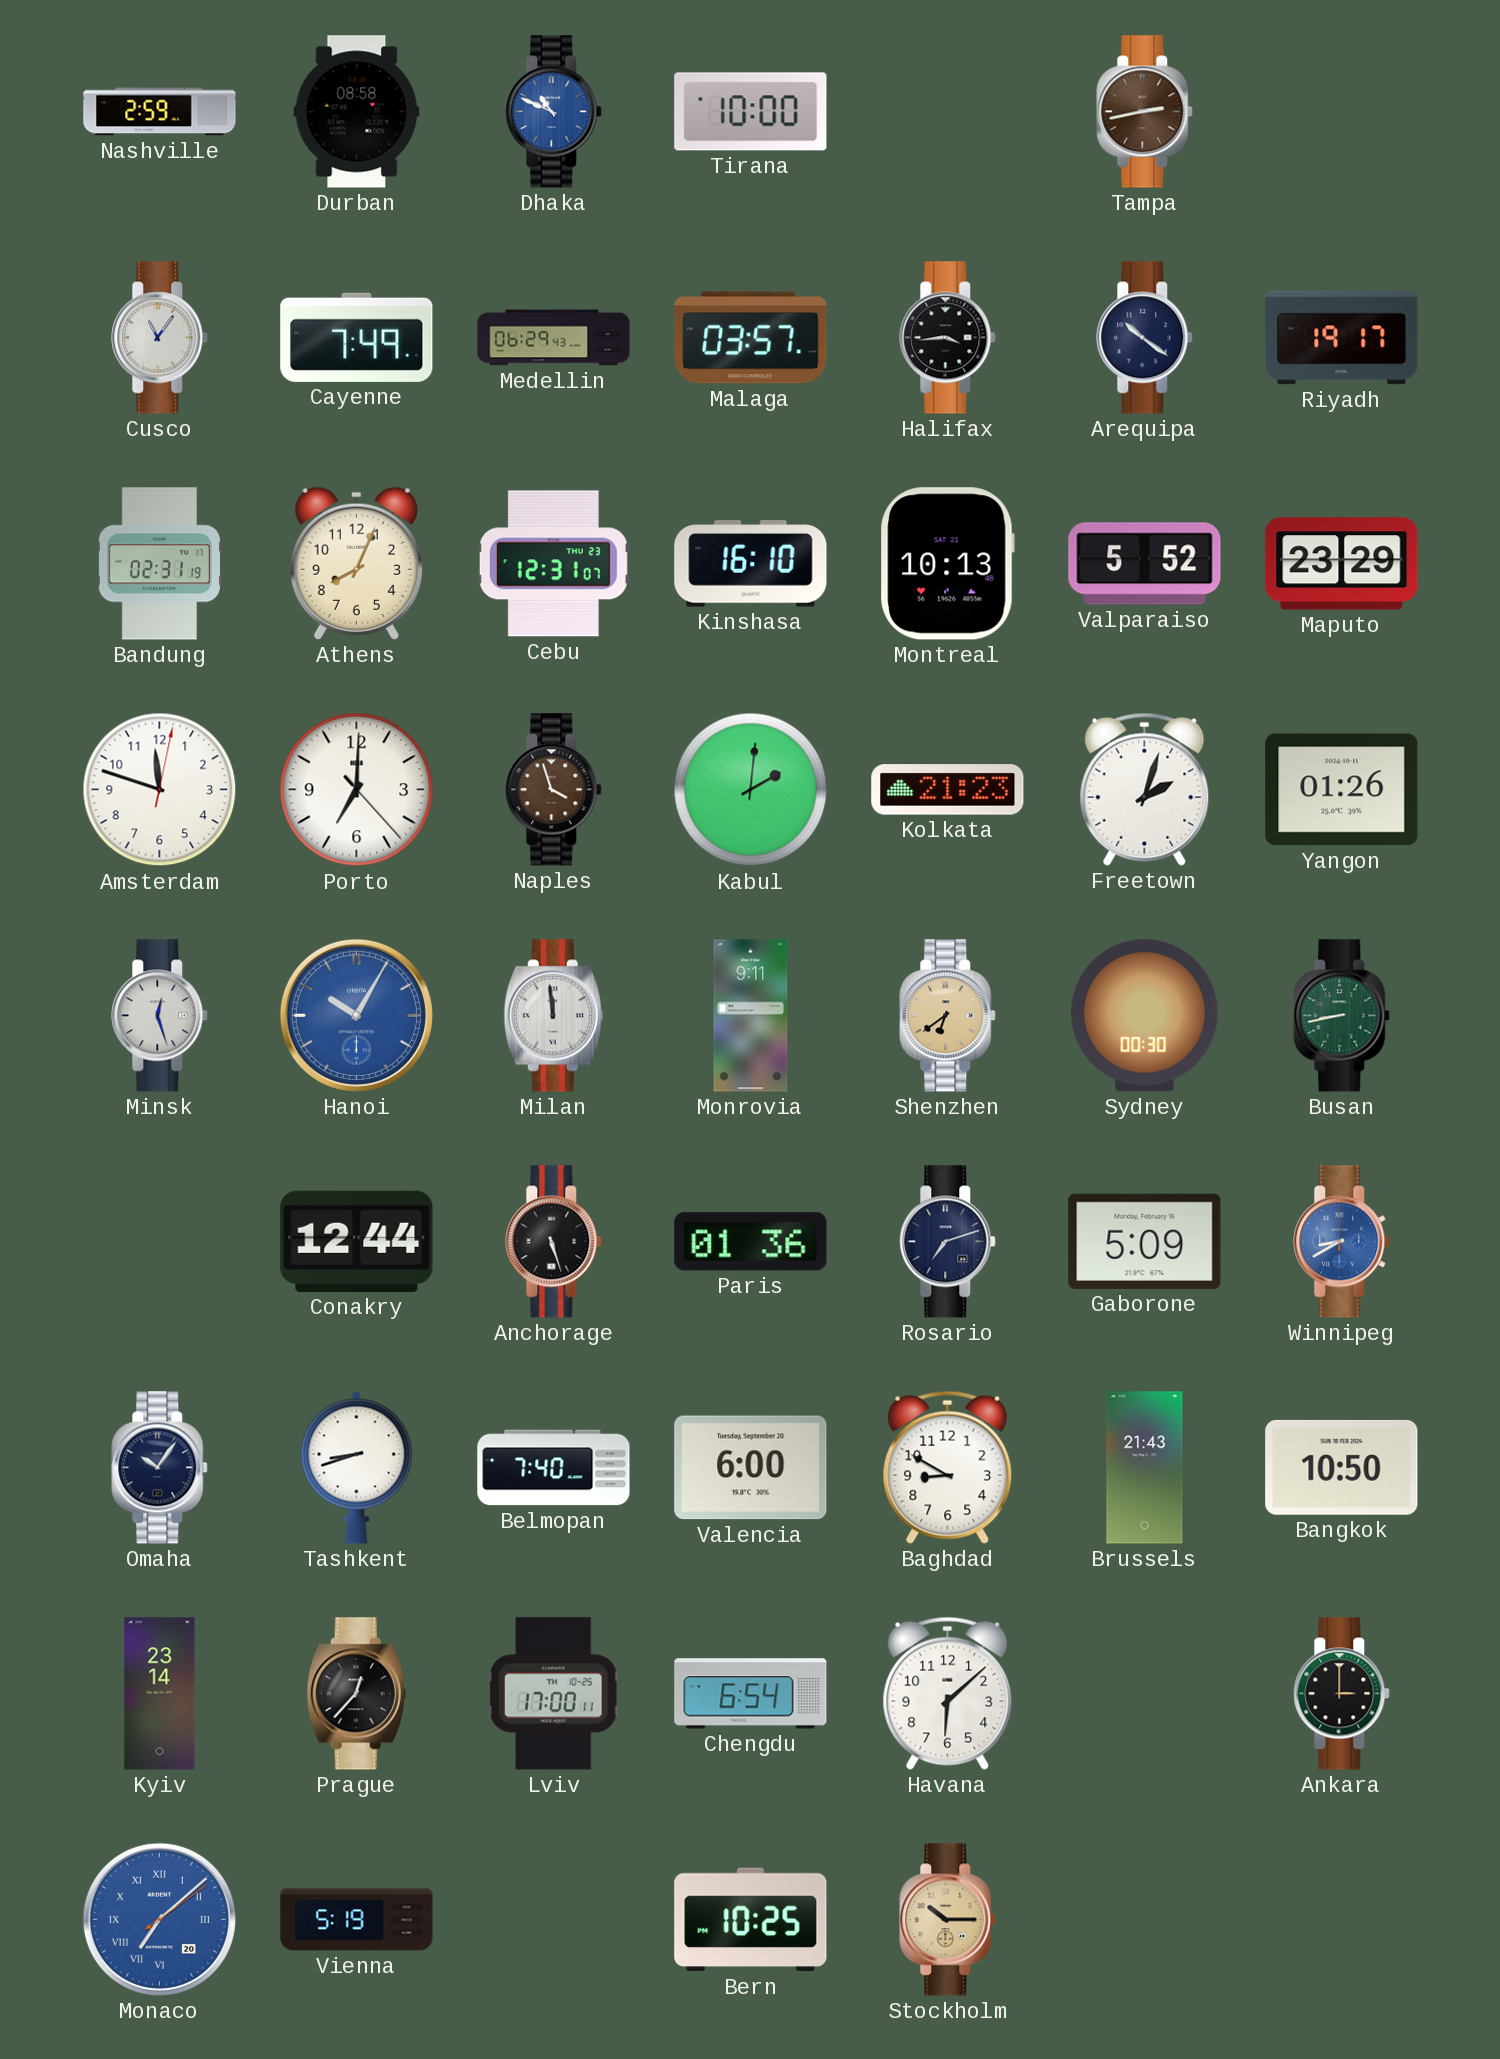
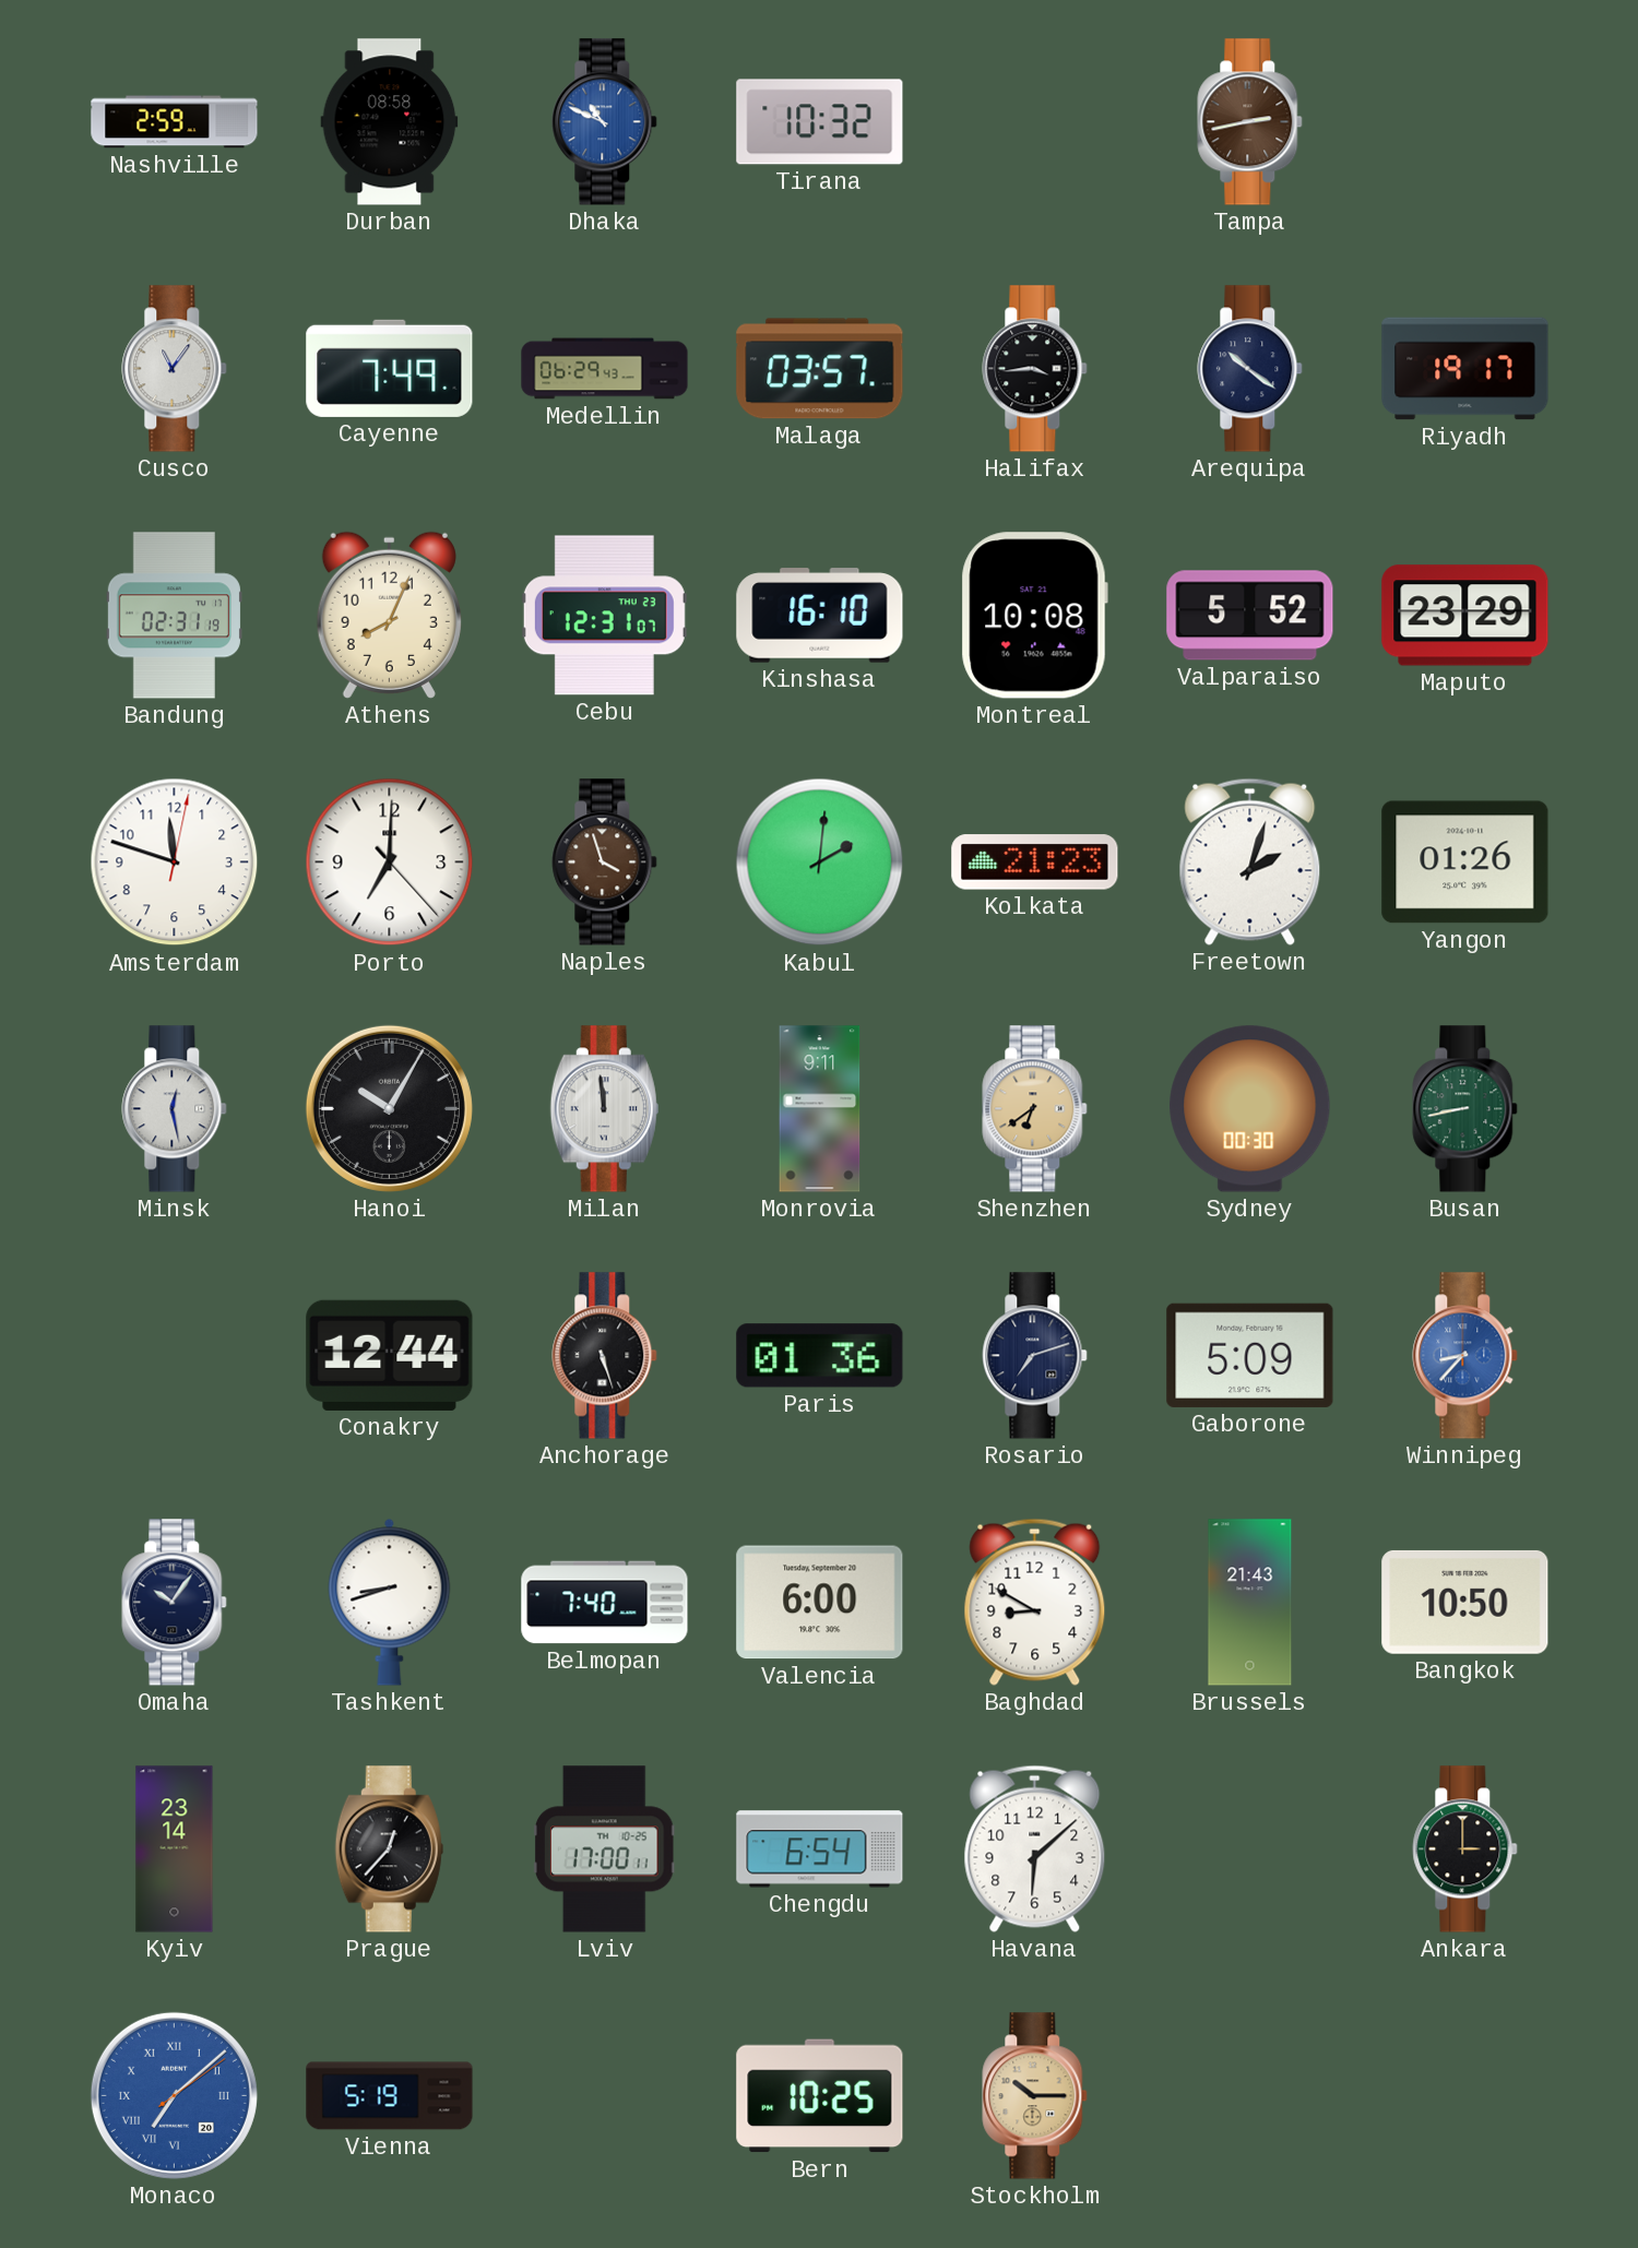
Tirana: 10:00 -> 10:32
Montreal: 10:13 -> 10:08
Minsk: 12:27 -> 12:28
Hanoi dial: blue -> black
Winnipeg: 8:40 -> 8:37
